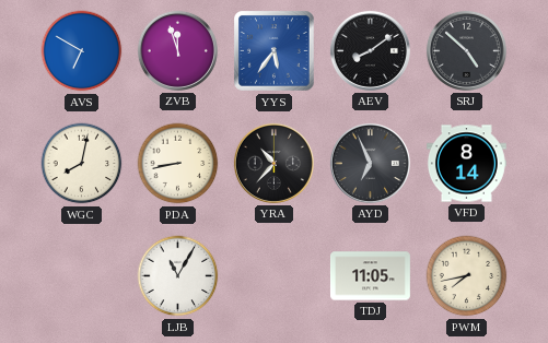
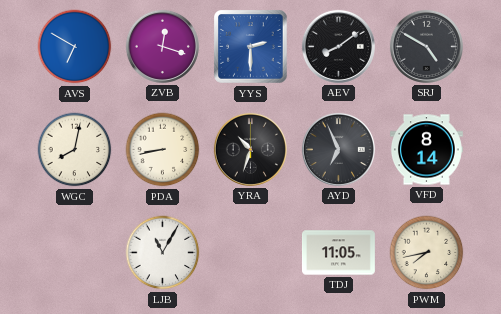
ZVB: 11:57 -> 12:18
YYS: 5:36 -> 2:30
SRJ: 4:52 -> 4:50
YRA: 10:37 -> 10:33
